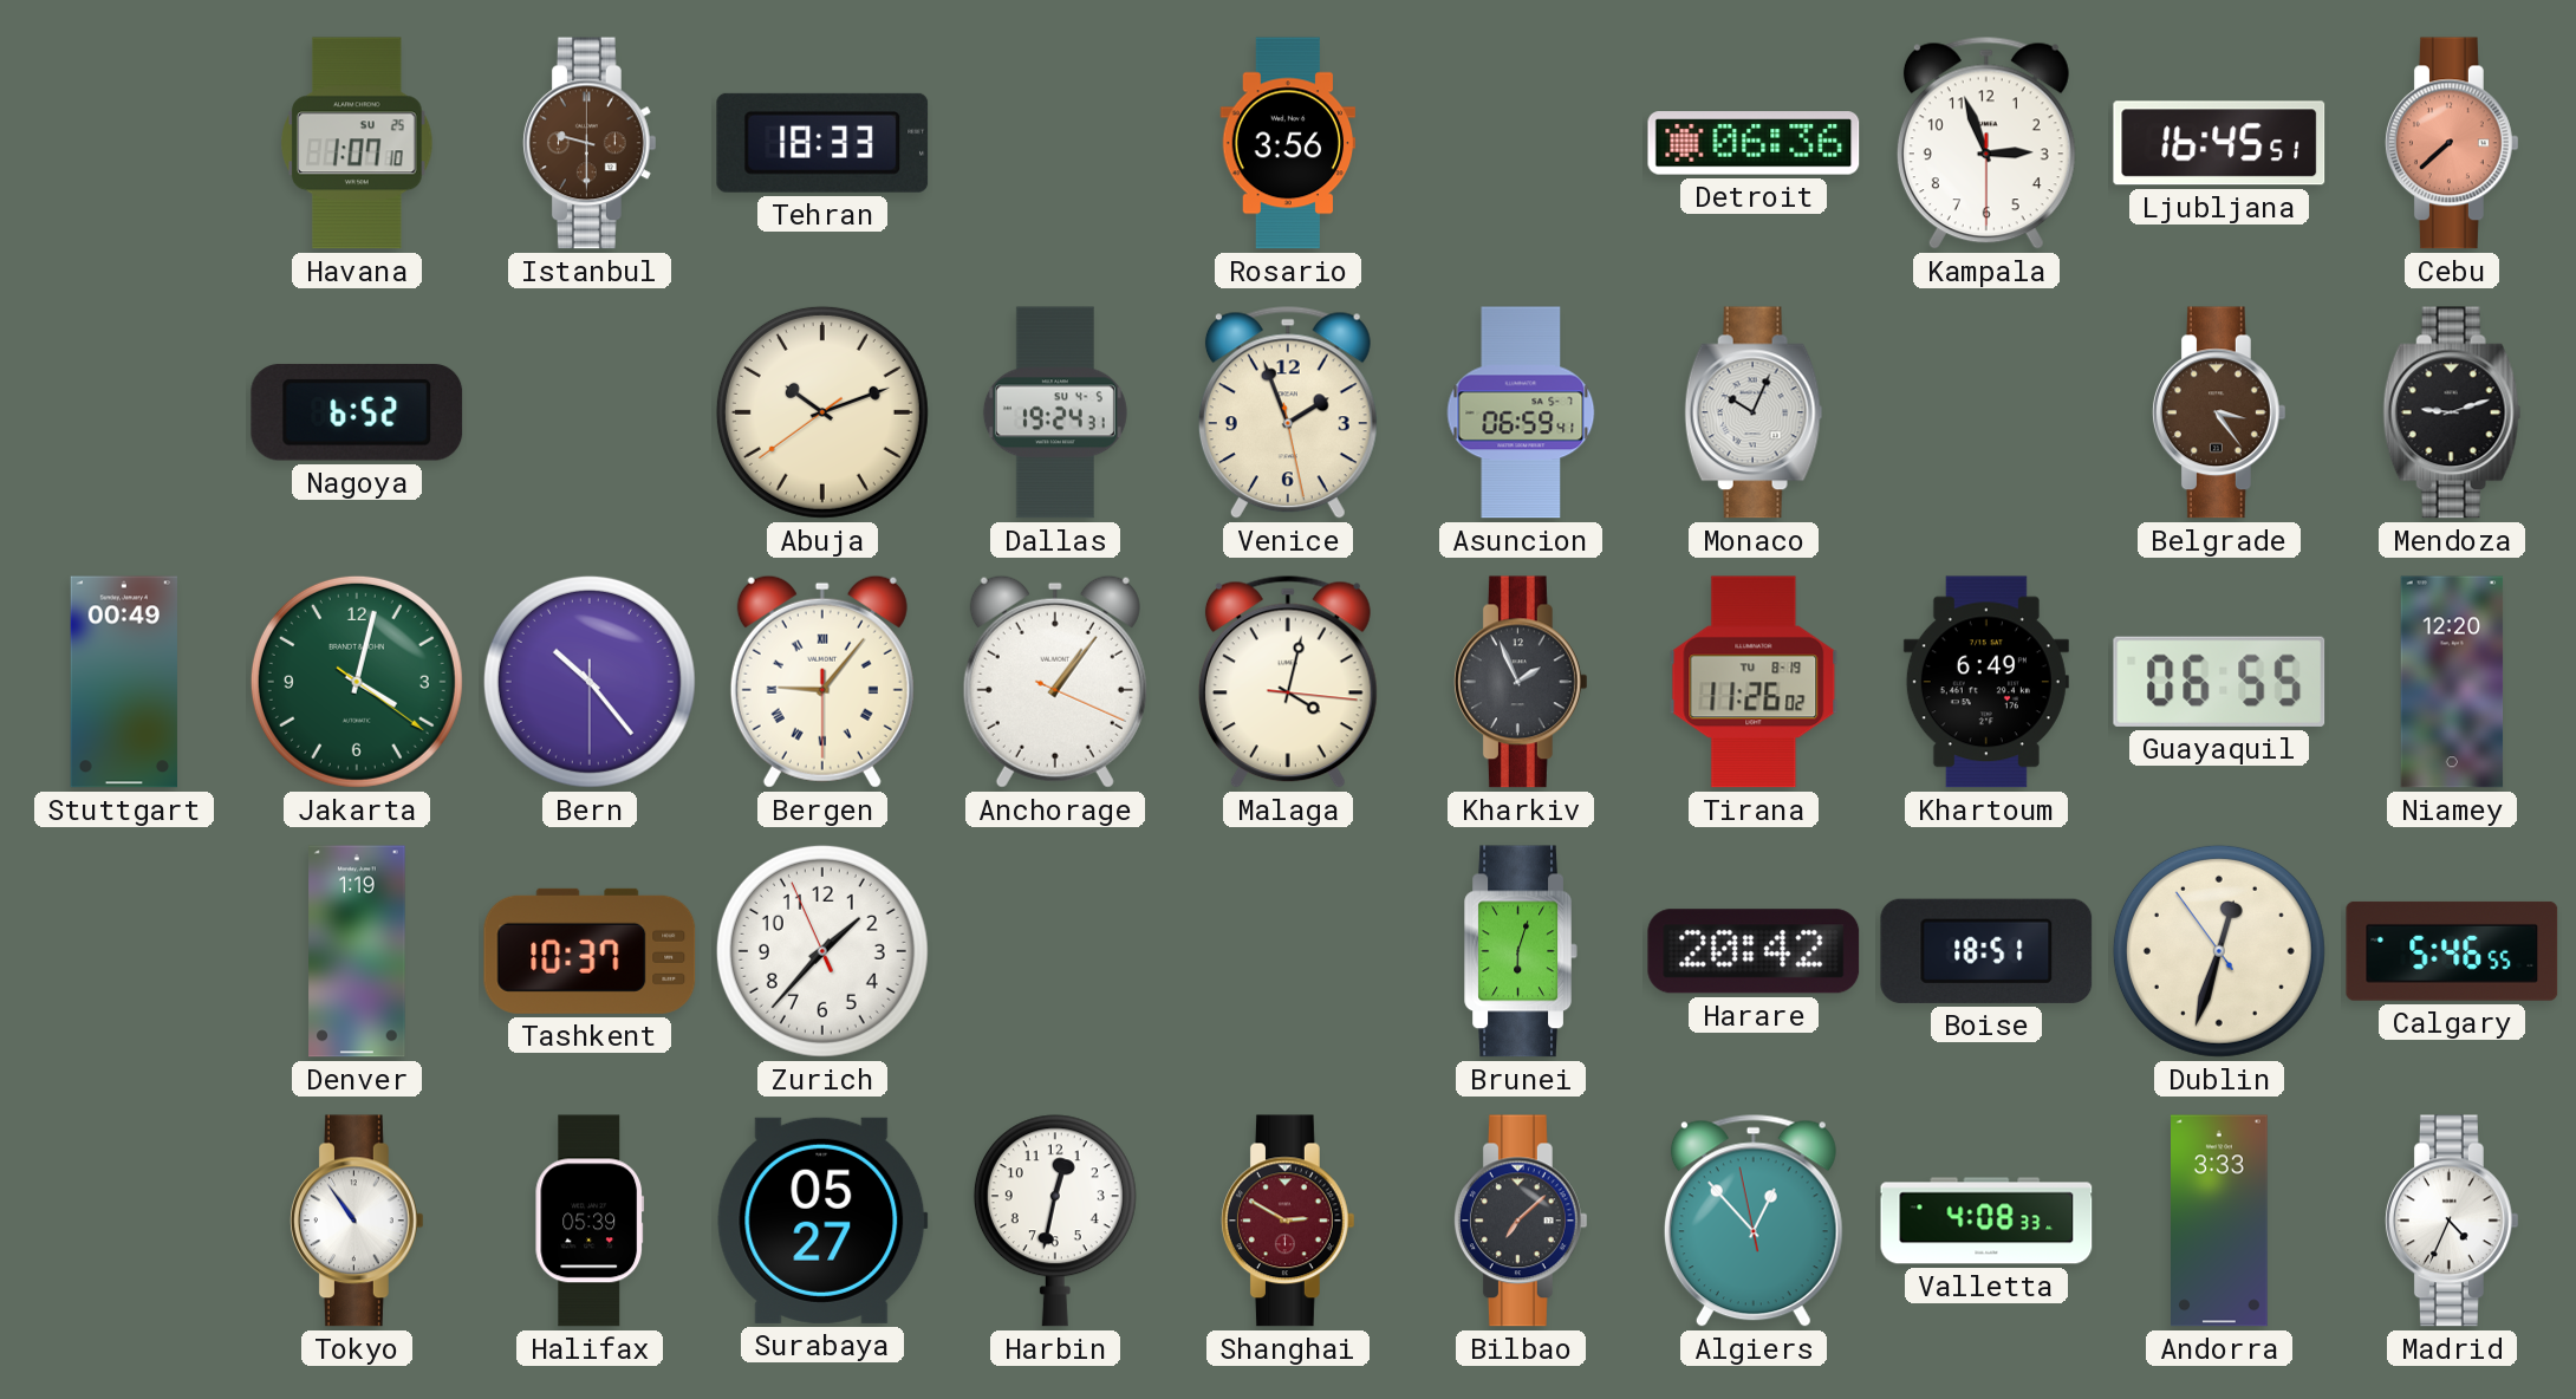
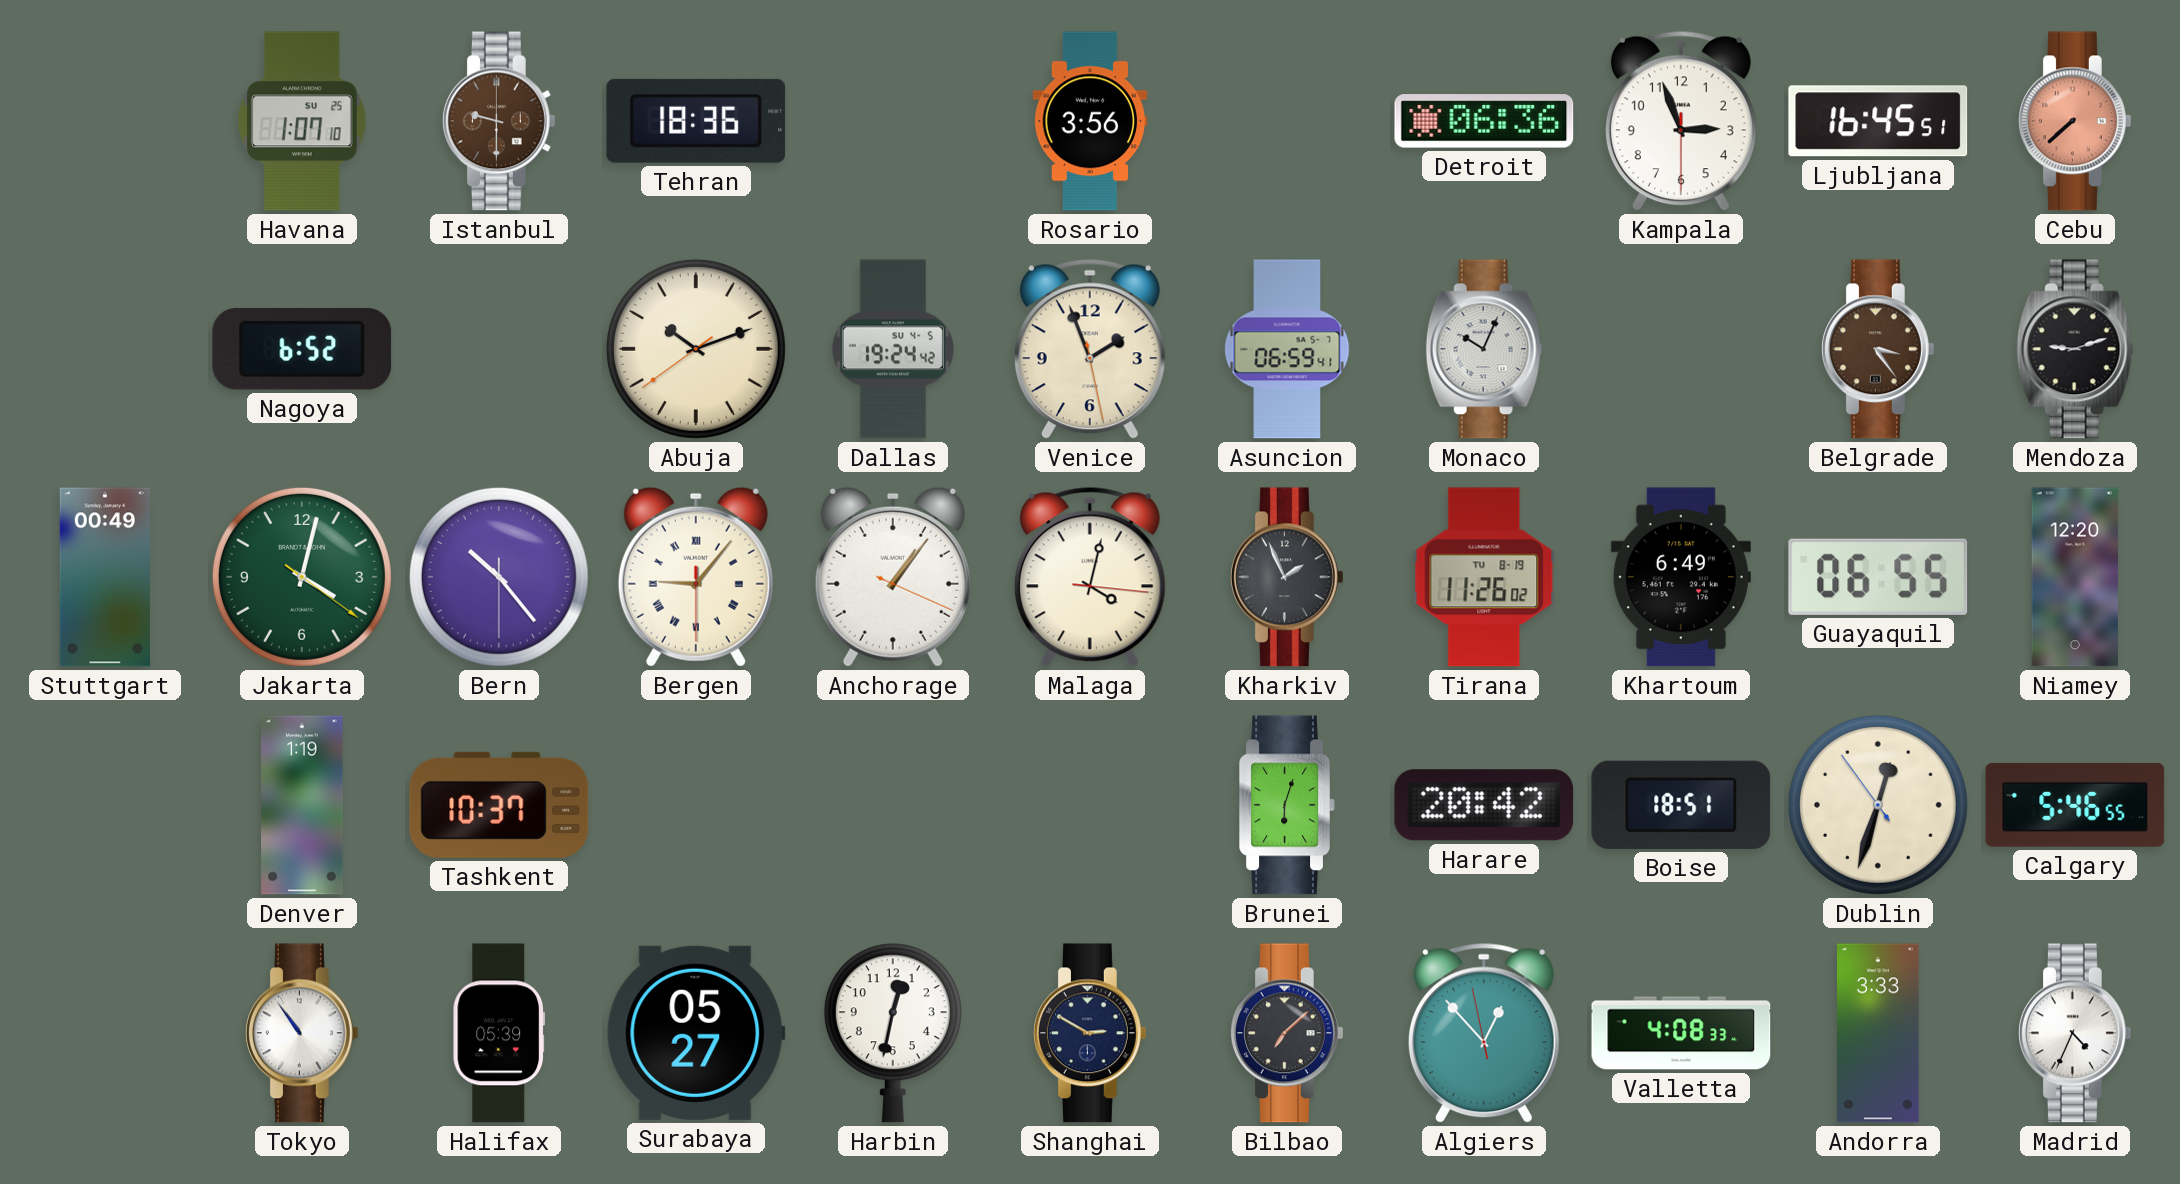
Tehran: 18:33 -> 18:36
Dallas: 19:24:31 -> 19:24:42
Zurich: 1:36 -> none
Shanghai dial: burgundy -> navy
